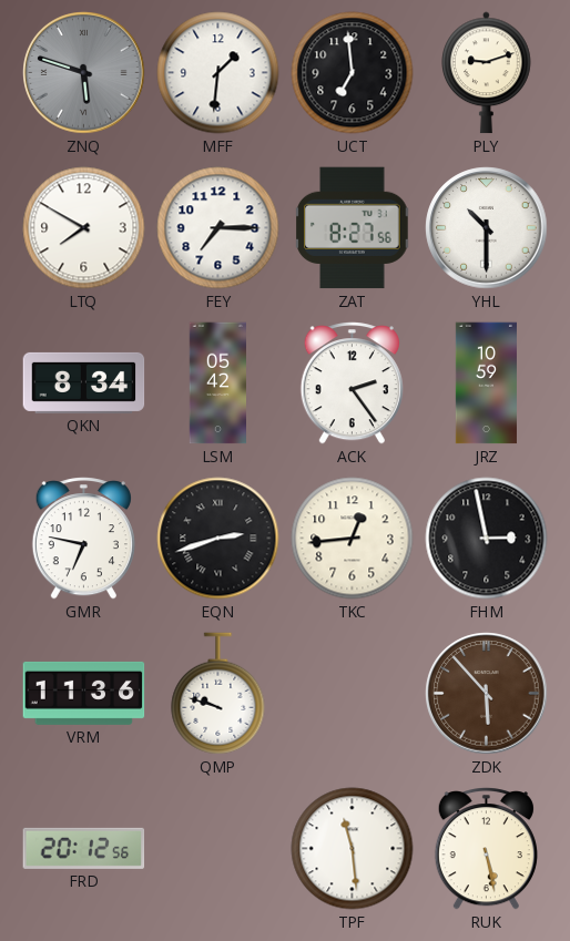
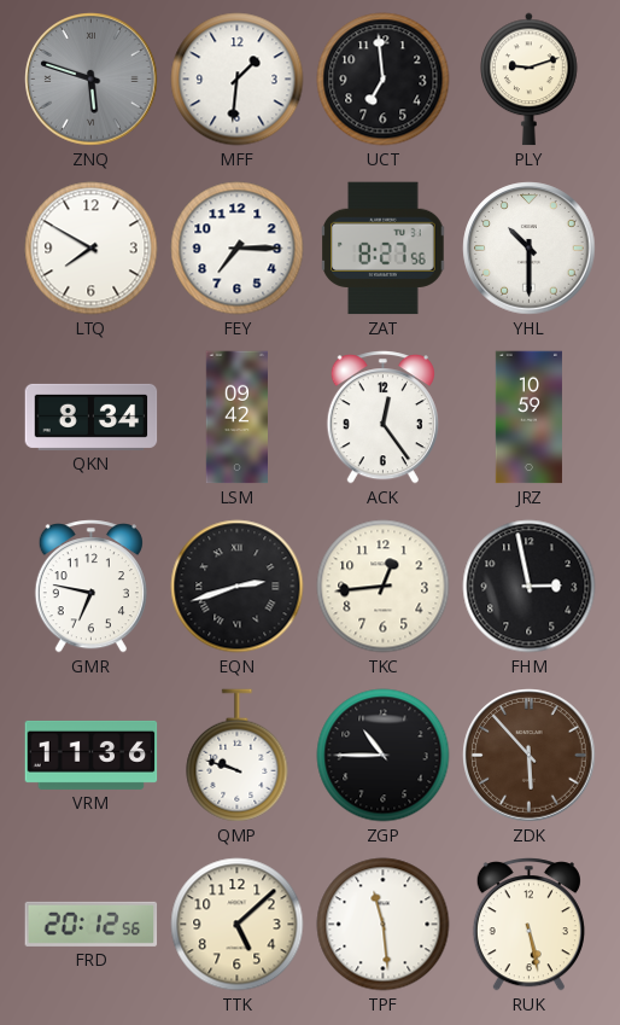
LSM: 05:42 -> 09:42
ACK: 2:24 -> 12:24
ZGP: none -> 10:45
TTK: none -> 5:08
